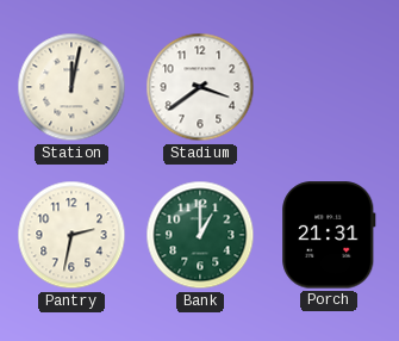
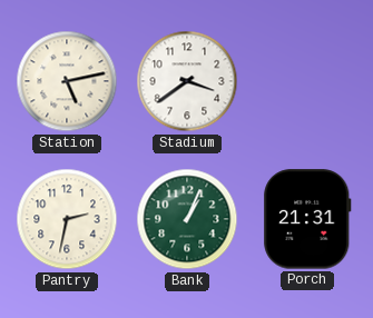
Station: 12:02 -> 5:13
Bank: 1:00 -> 1:04
